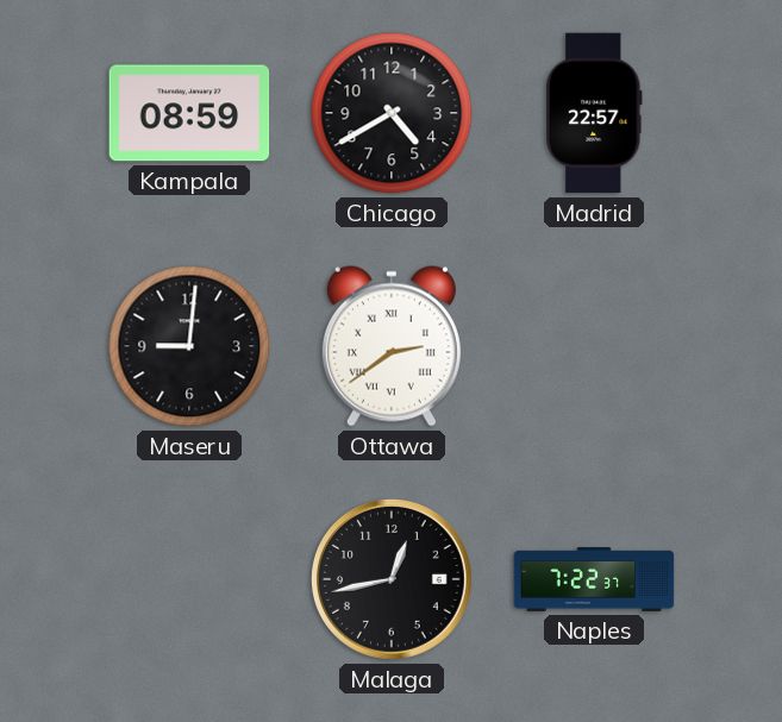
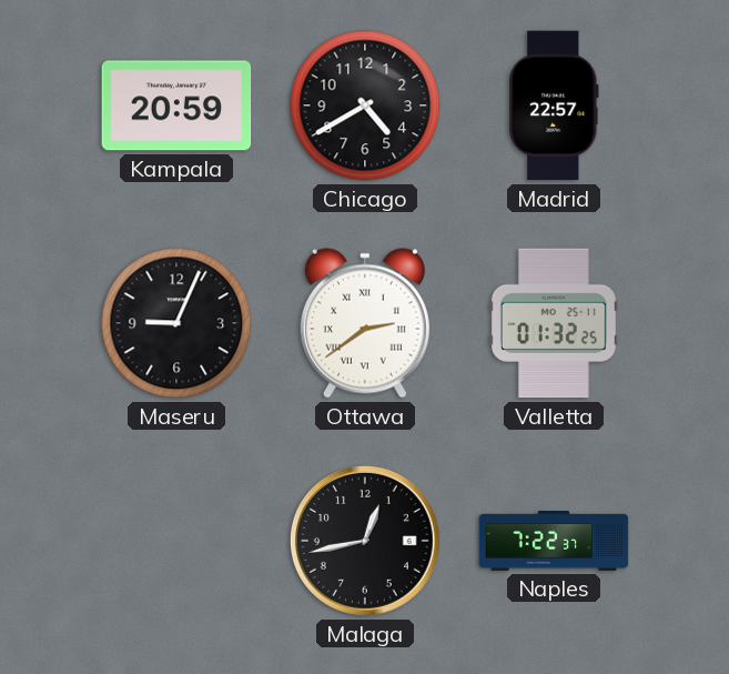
Kampala: 08:59 -> 20:59
Maseru: 9:01 -> 9:04
Valletta: none -> 01:32
